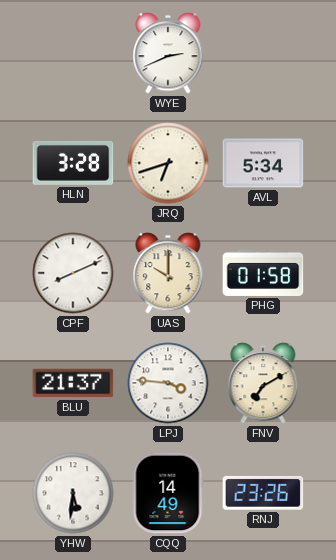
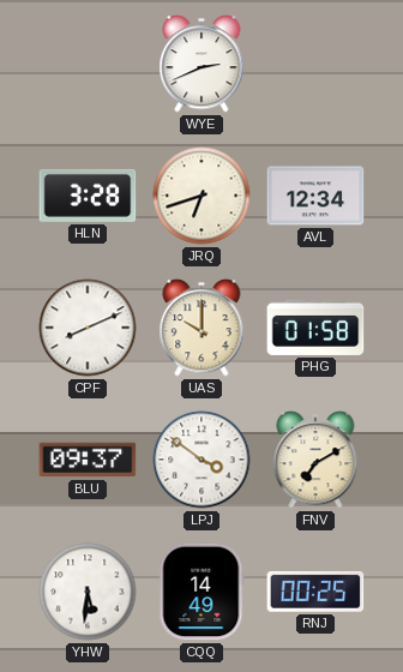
AVL: 5:34 -> 12:34
BLU: 21:37 -> 09:37
LPJ: 3:46 -> 3:51
RNJ: 23:26 -> 00:25
